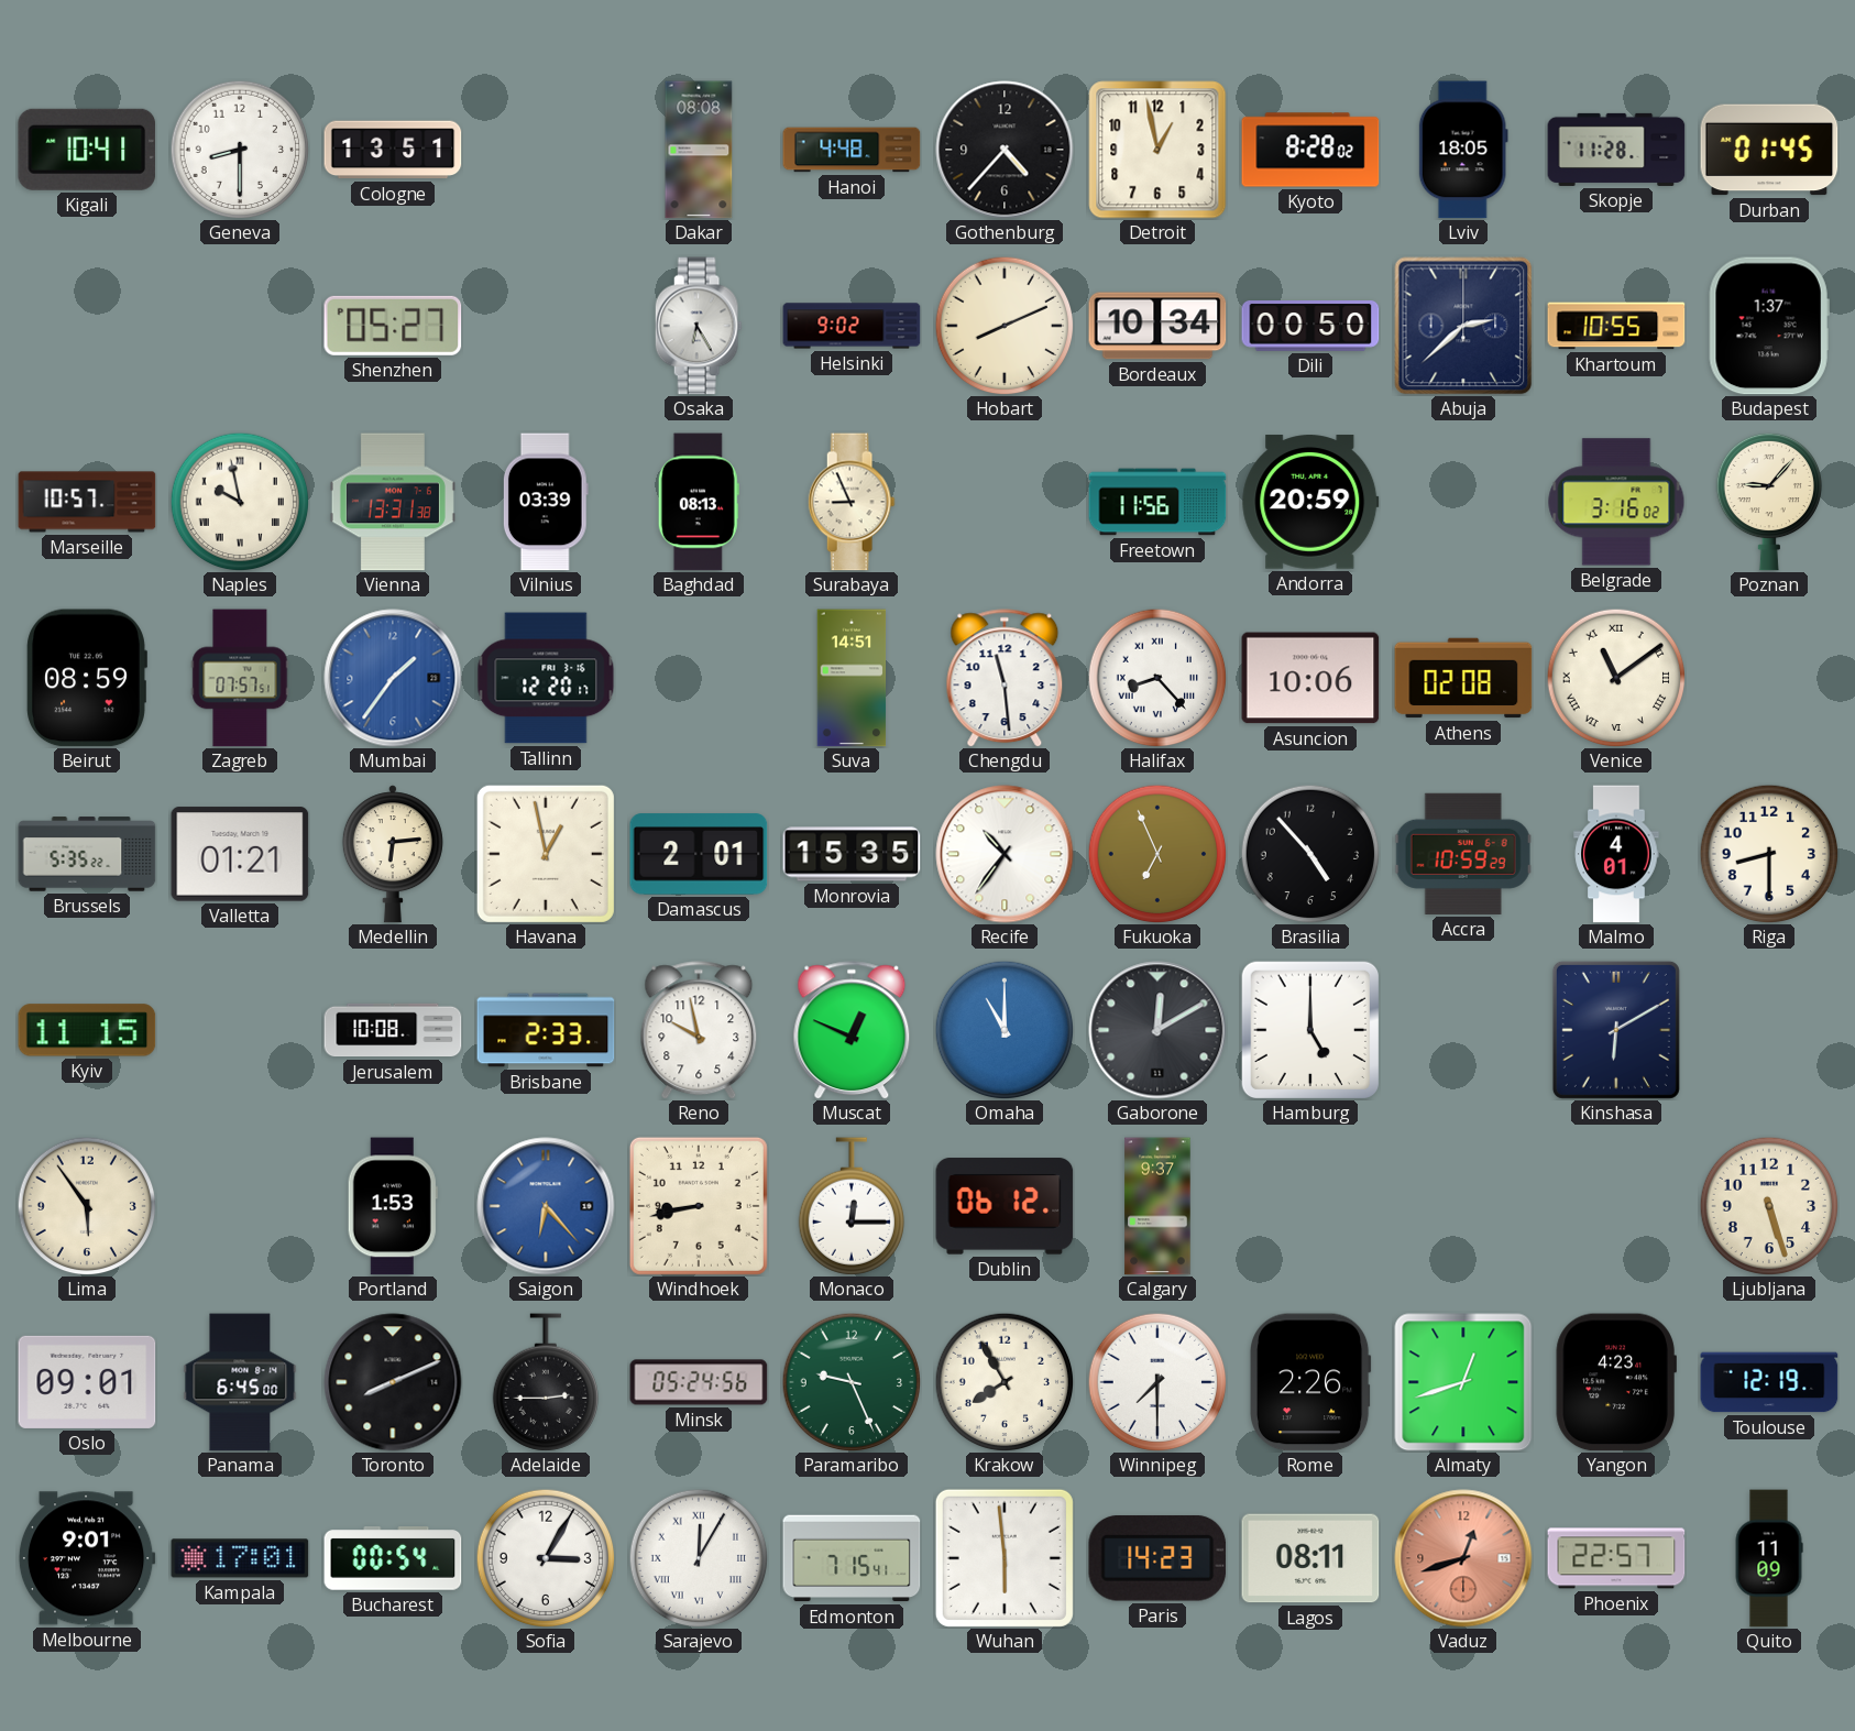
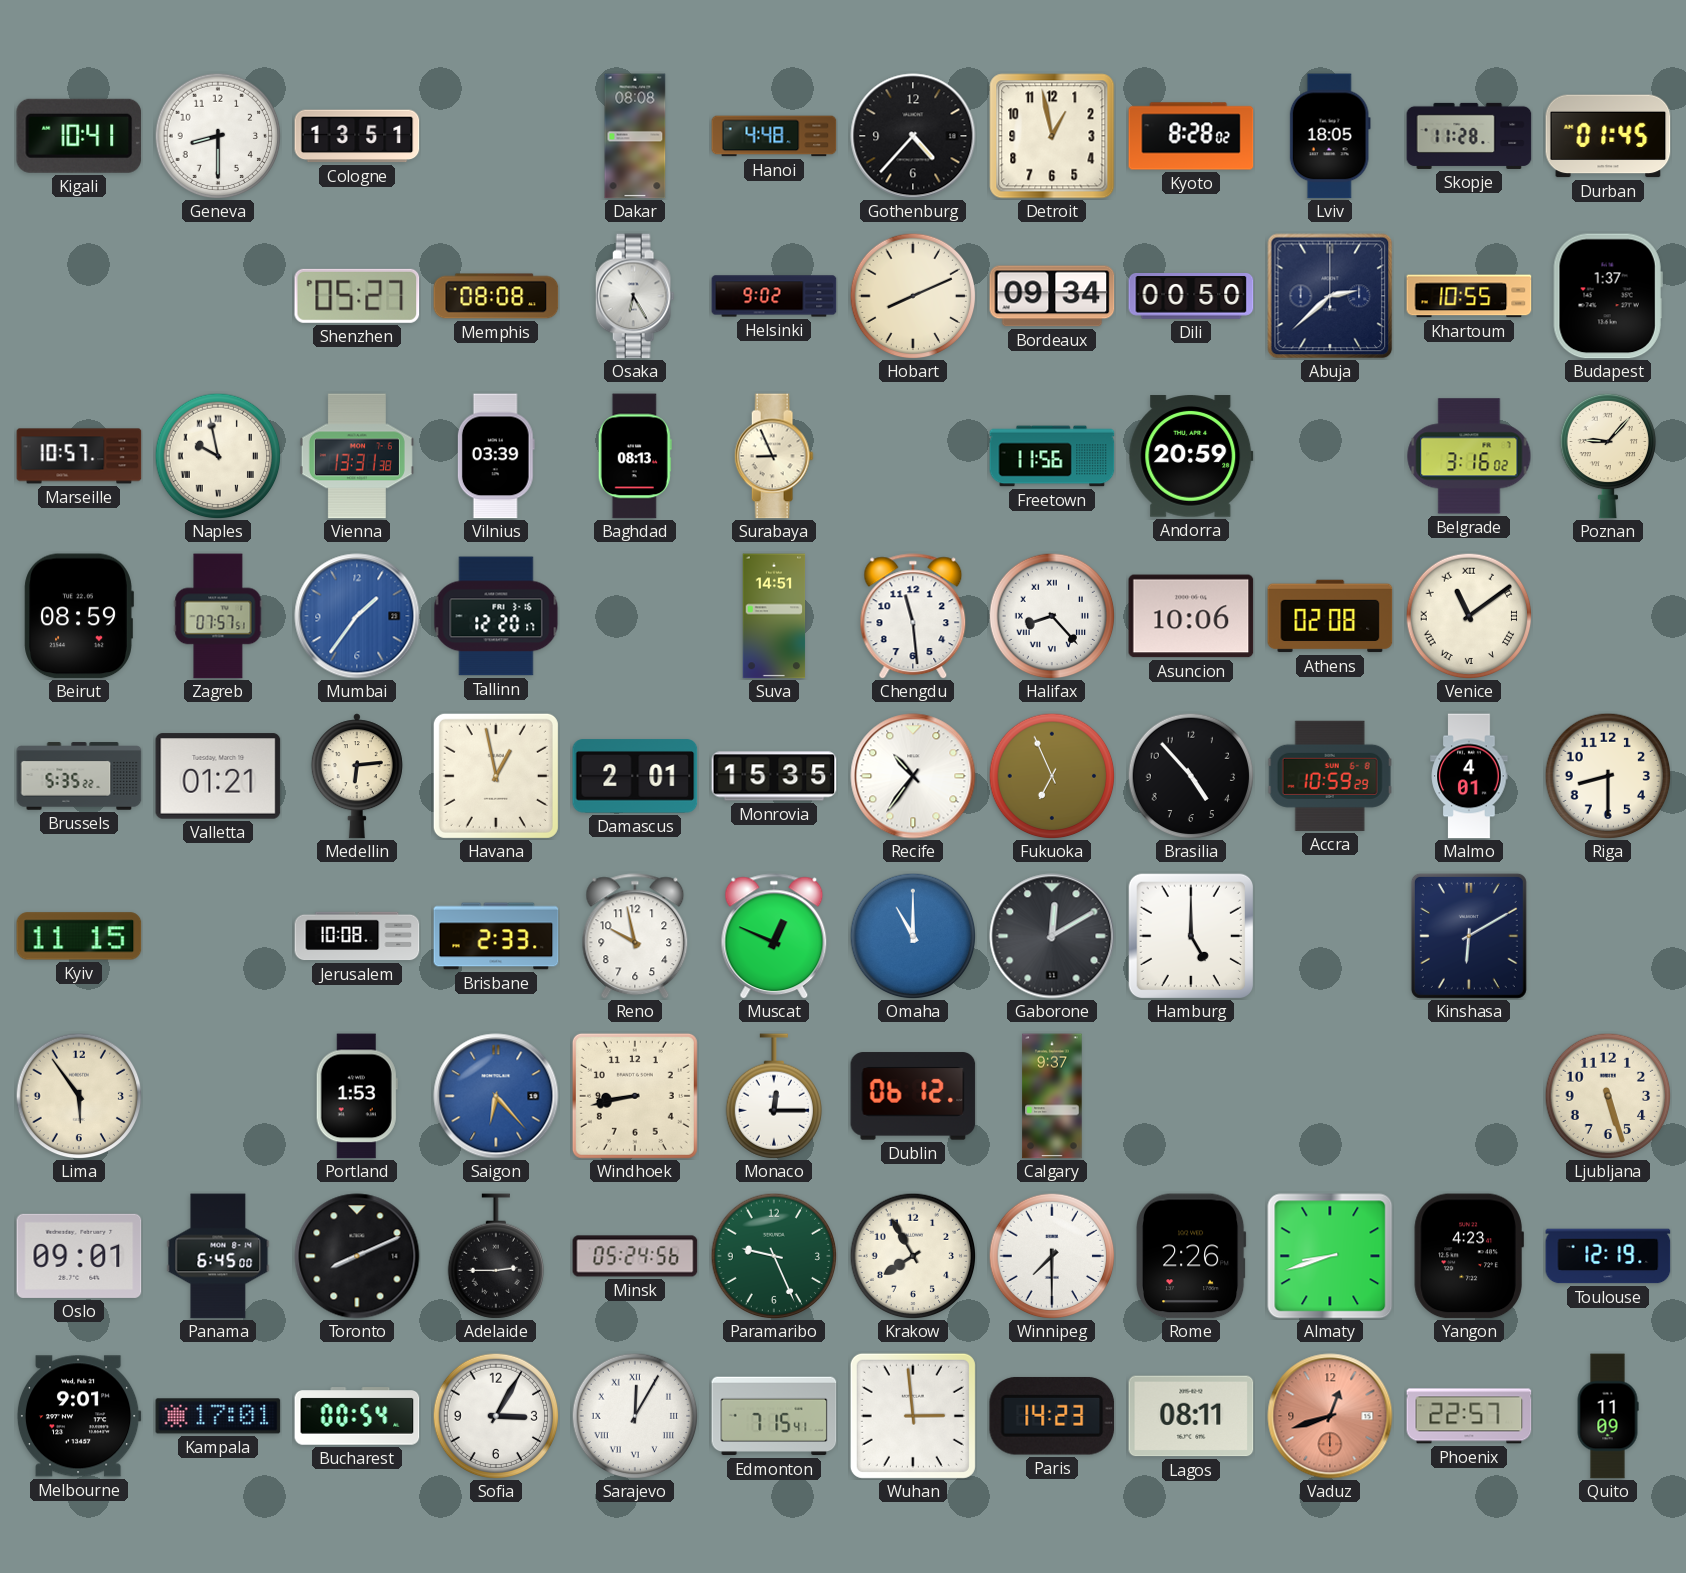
Memphis: none -> 08:08
Bordeaux: 10:34 -> 09:34
Almaty: 12:42 -> 8:42
Wuhan: 5:59 -> 2:59
